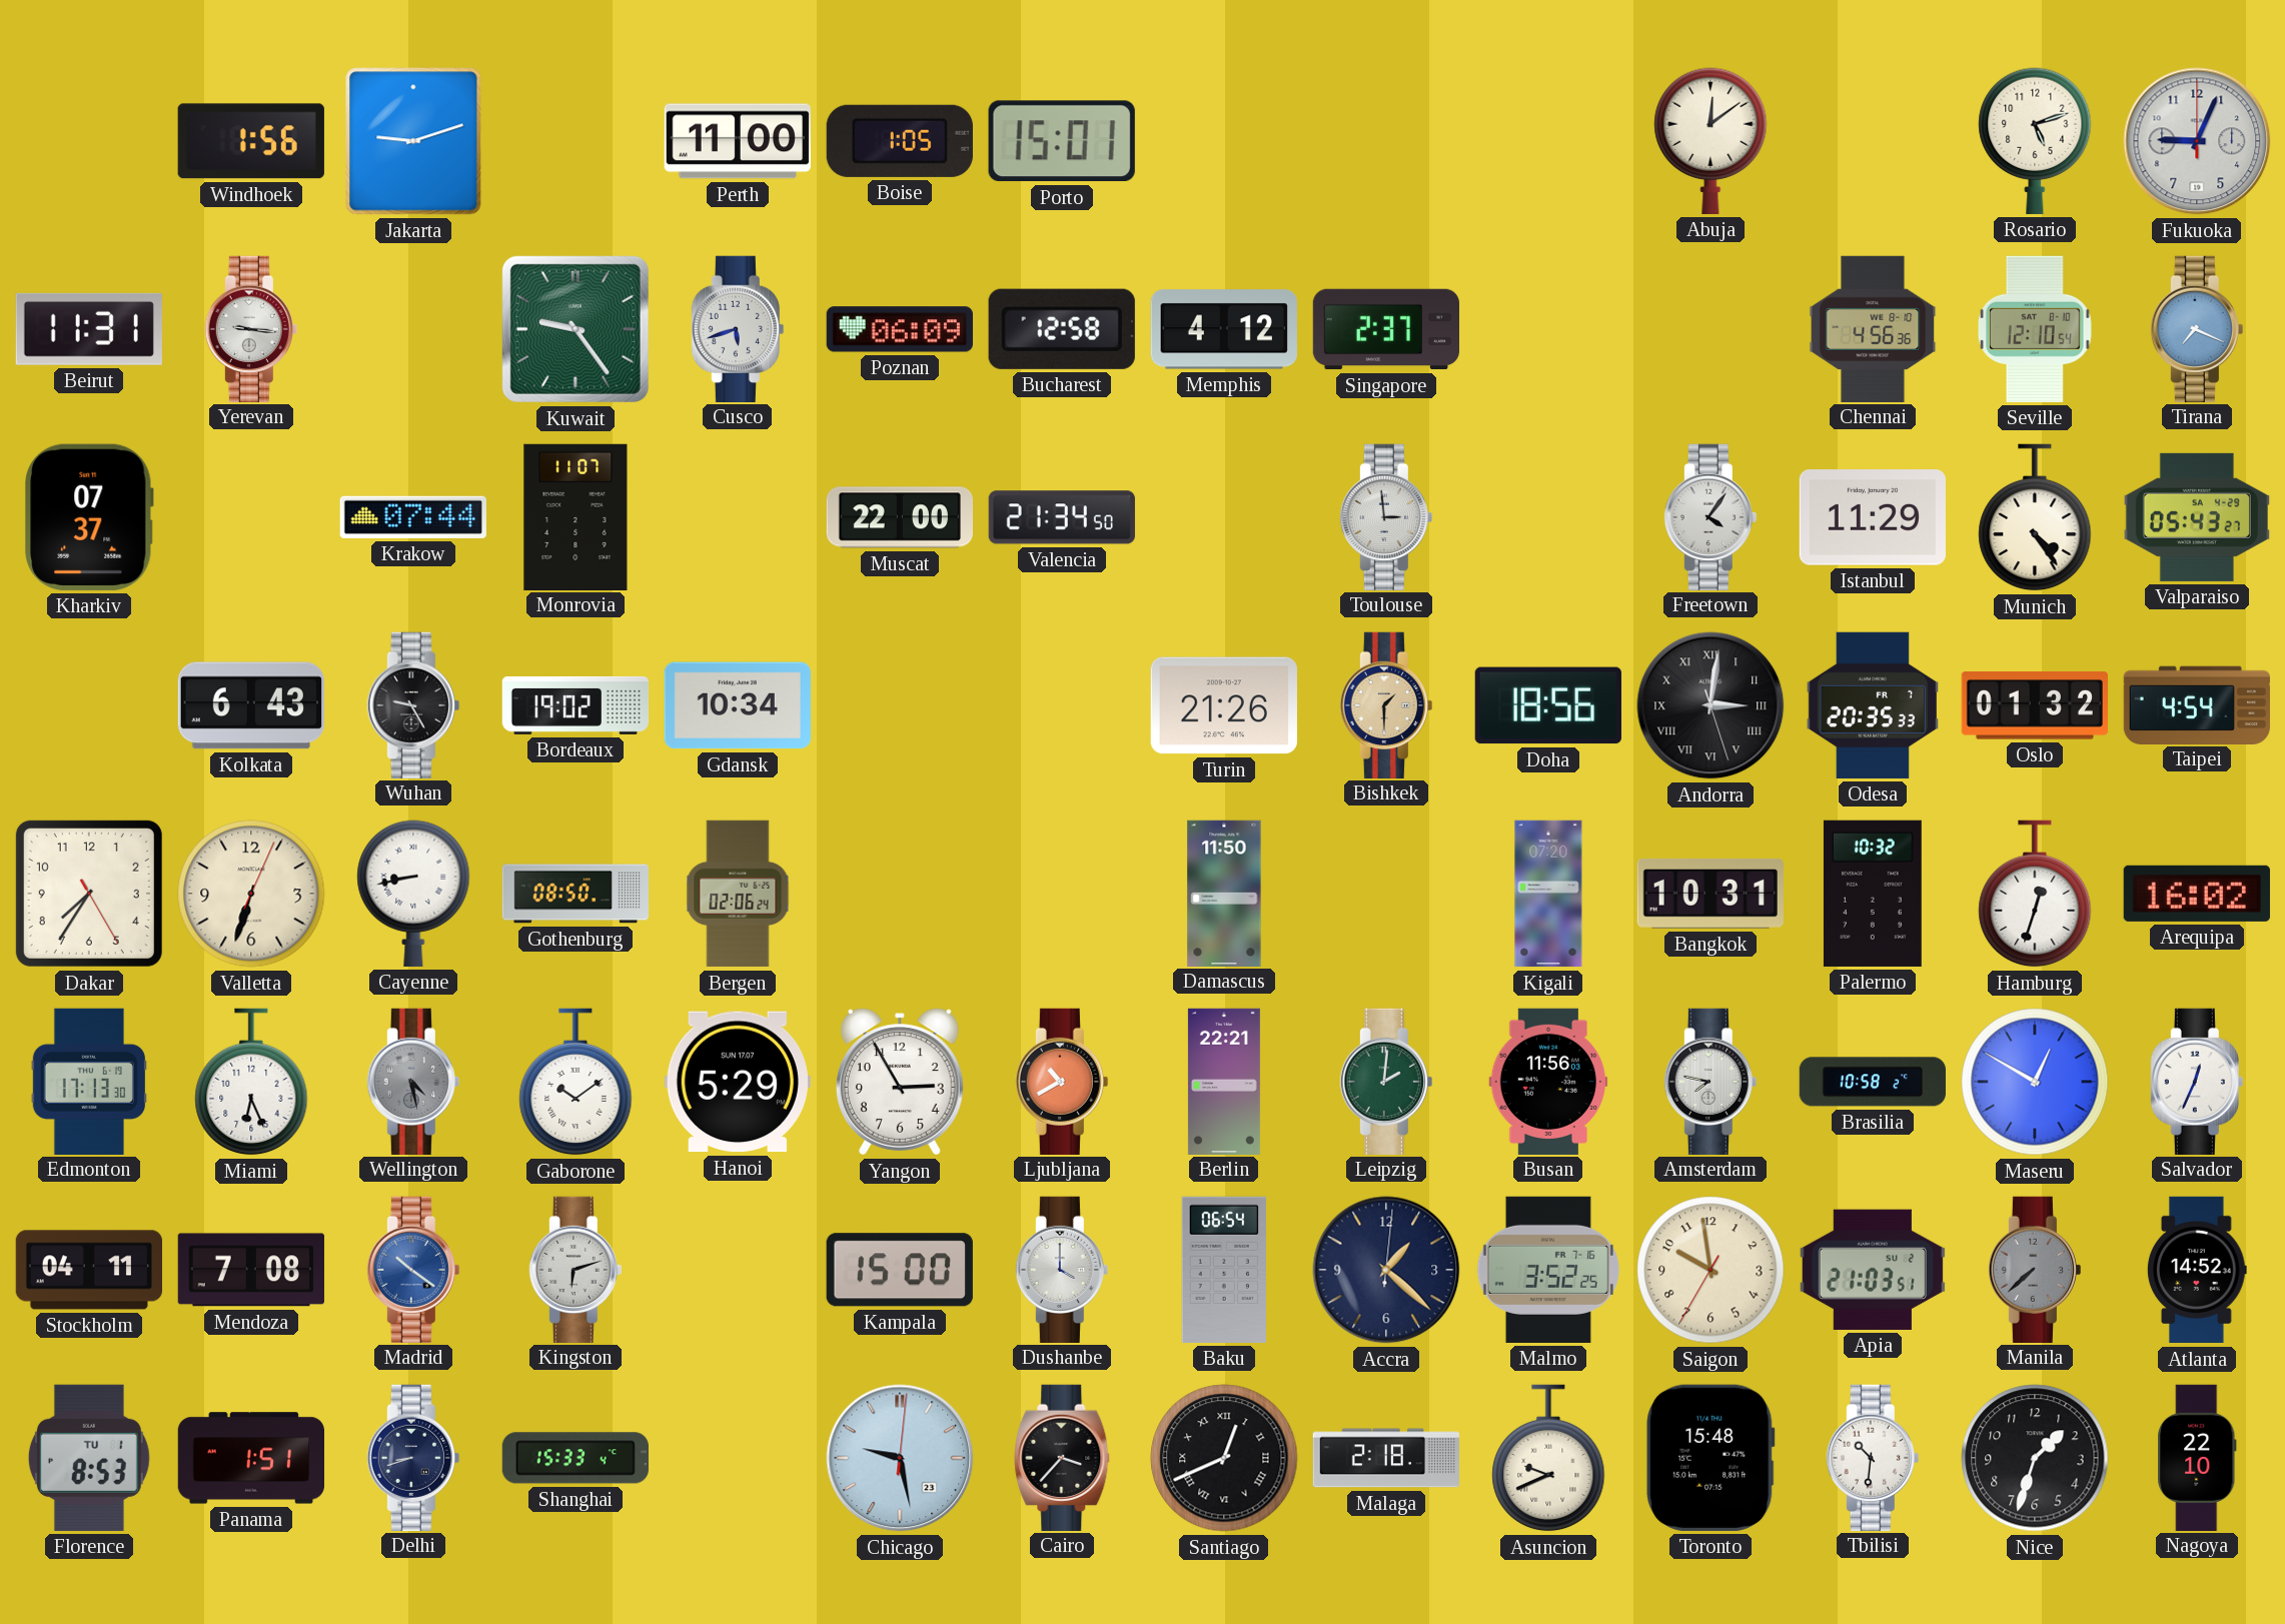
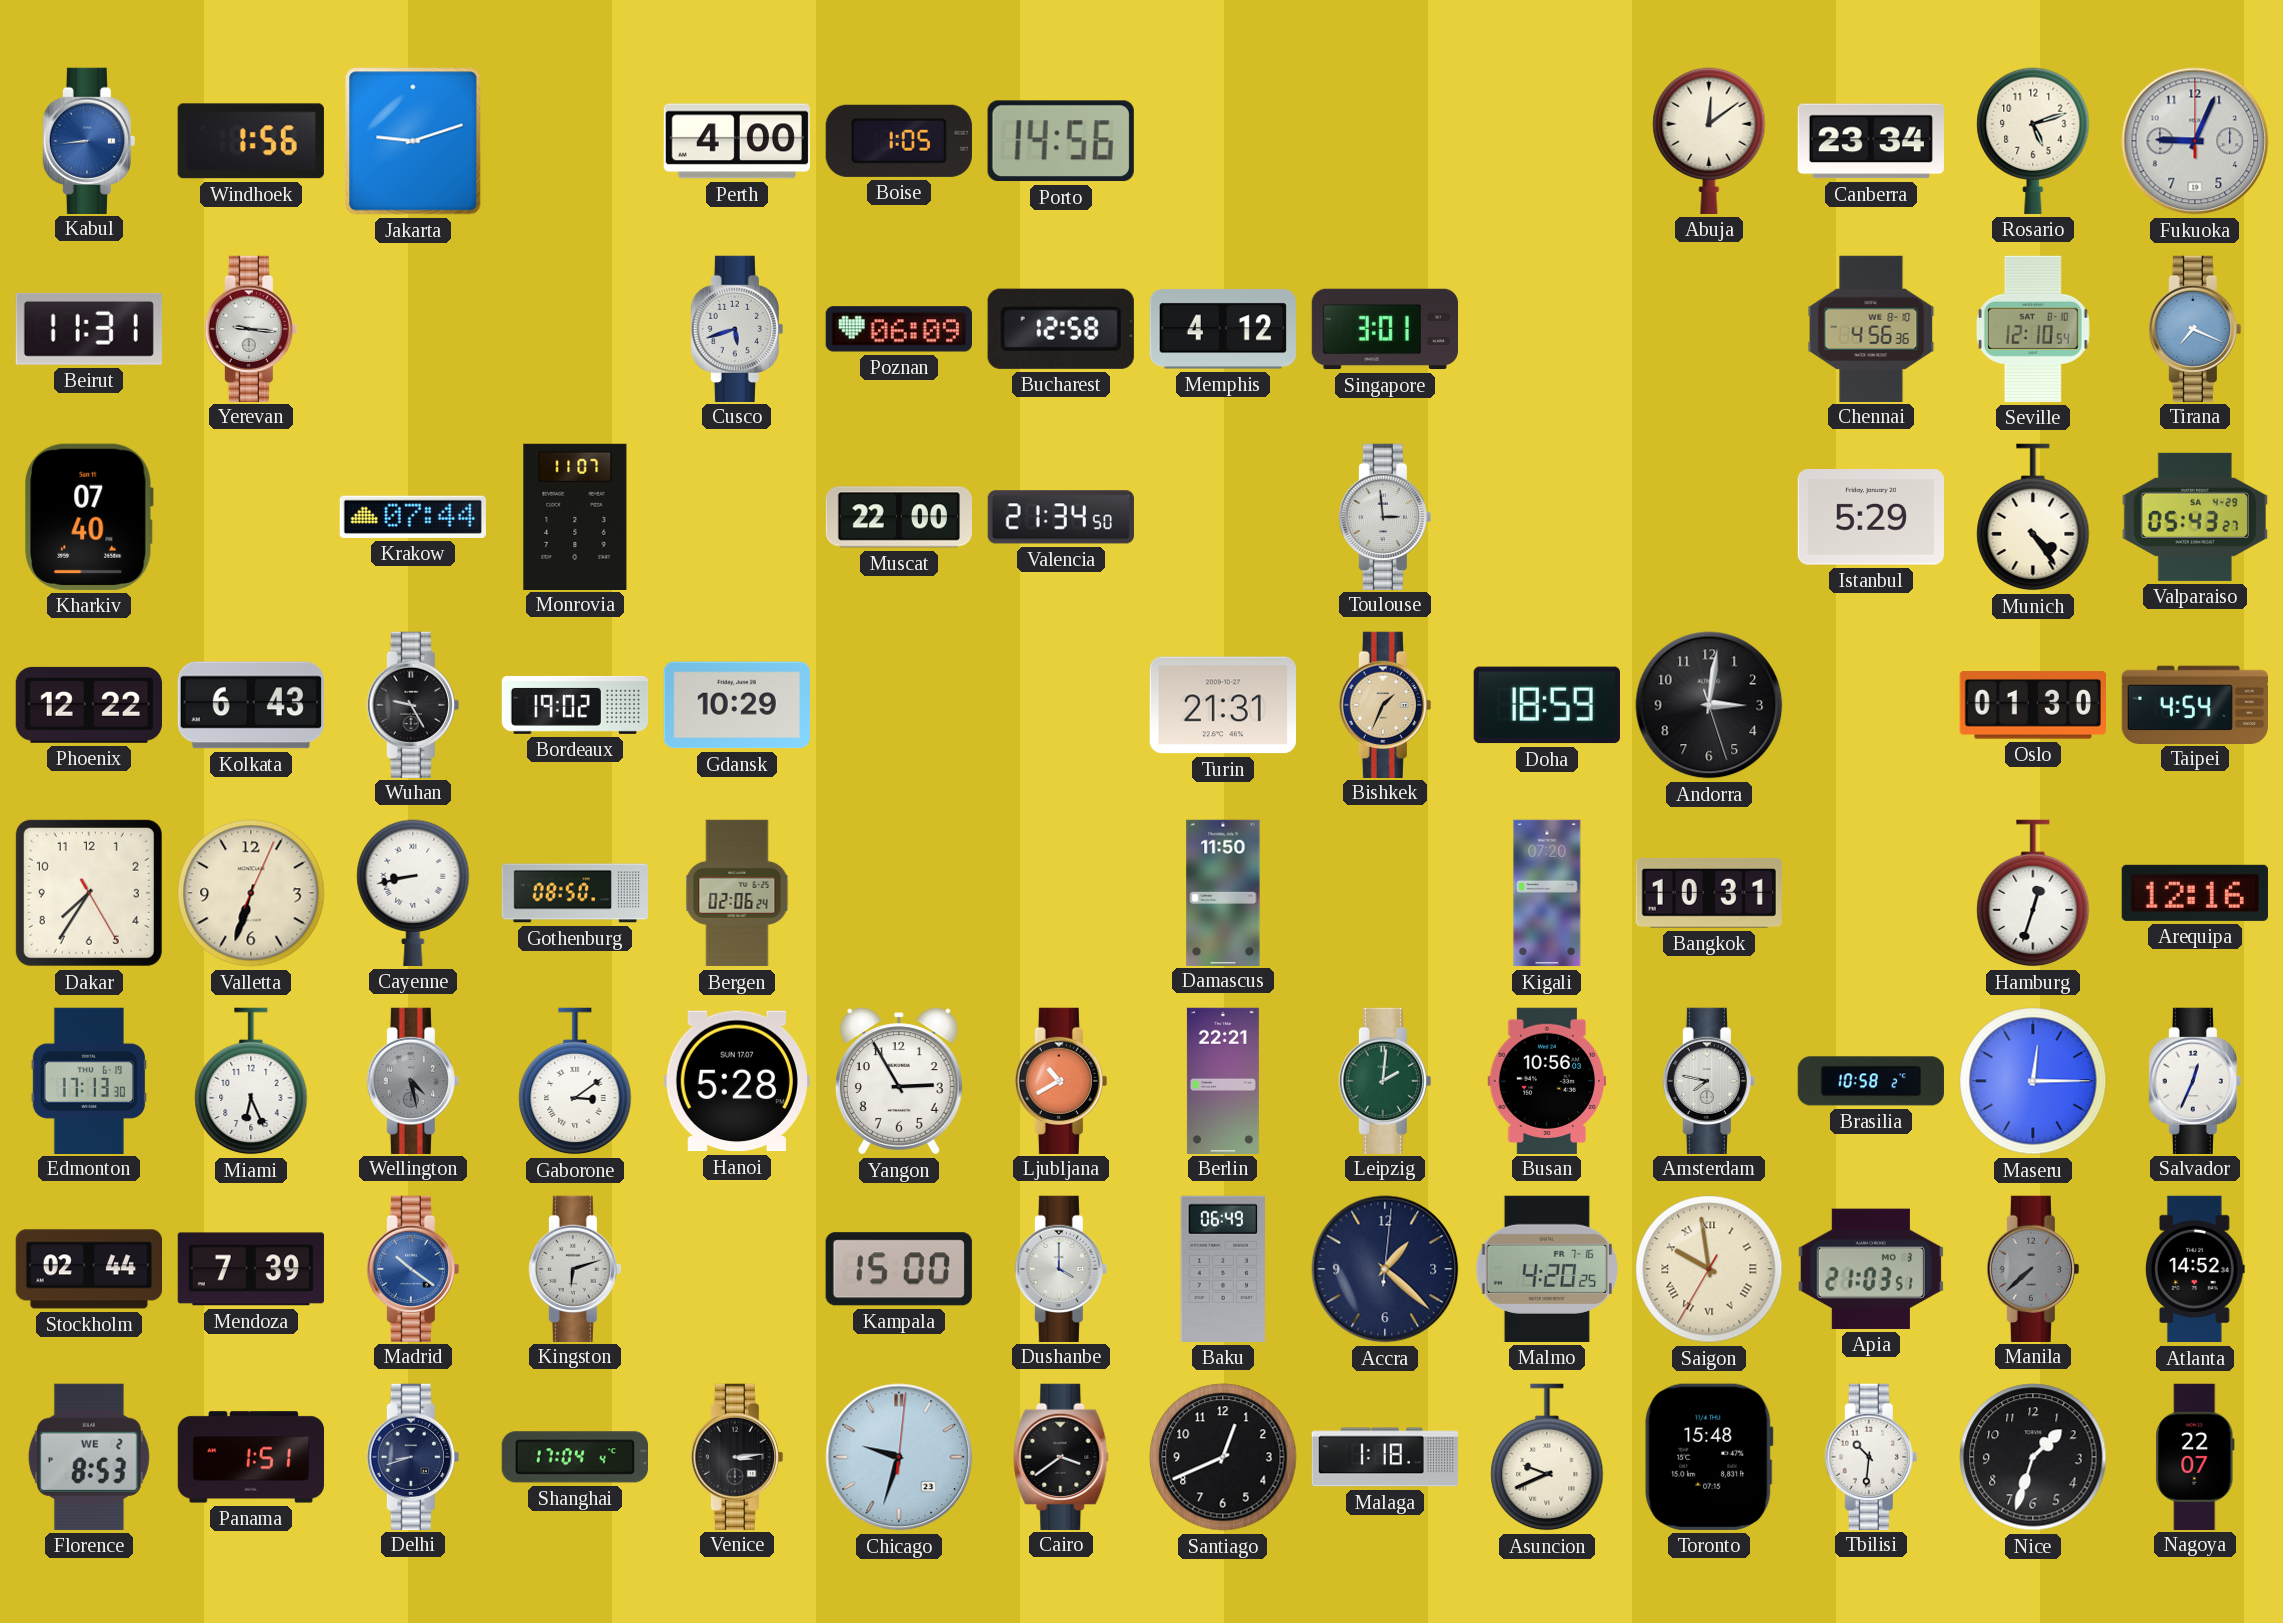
Kabul: none -> 8:44
Perth: 11:00 -> 4:00
Porto: 15:01 -> 14:56
Canberra: none -> 23:34
Kuwait: 9:24 -> none
Singapore: 2:37 -> 3:01
Kharkiv: 07:37 -> 07:40
Freetown: 4:06 -> none
Istanbul: 11:29 -> 5:29
Phoenix: none -> 12:22
Gdansk: 10:34 -> 10:29
Turin: 21:26 -> 21:31
Bishkek: 1:30 -> 1:34
Doha: 18:56 -> 18:59
Andorra numerals: Roman -> Arabic
Odesa: 20:35 -> none
Oslo: 01:32 -> 01:30
Palermo: 10:32 -> none
Arequipa: 16:02 -> 12:16
Gaborone: 10:09 -> 3:09
Hanoi: 5:29 -> 5:28
Busan: 11:56 -> 10:56
Maseru: 12:50 -> 12:15
Stockholm: 04:11 -> 02:44
Mendoza: 7:08 -> 7:39
Baku: 06:54 -> 06:49
Malmo: 3:52 -> 4:20
Saigon numerals: Arabic -> Roman
Apia date: SU 2 -> MO 3
Florence date: TU 1 -> WE 2
Shanghai: 15:33 -> 17:04
Venice: none -> 3:14
Chicago: 9:28 -> 9:33
Cairo: 3:37 -> 3:39
Santiago numerals: Roman -> Arabic
Malaga: 2:18 -> 1:18
Nagoya: 22:10 -> 22:07
